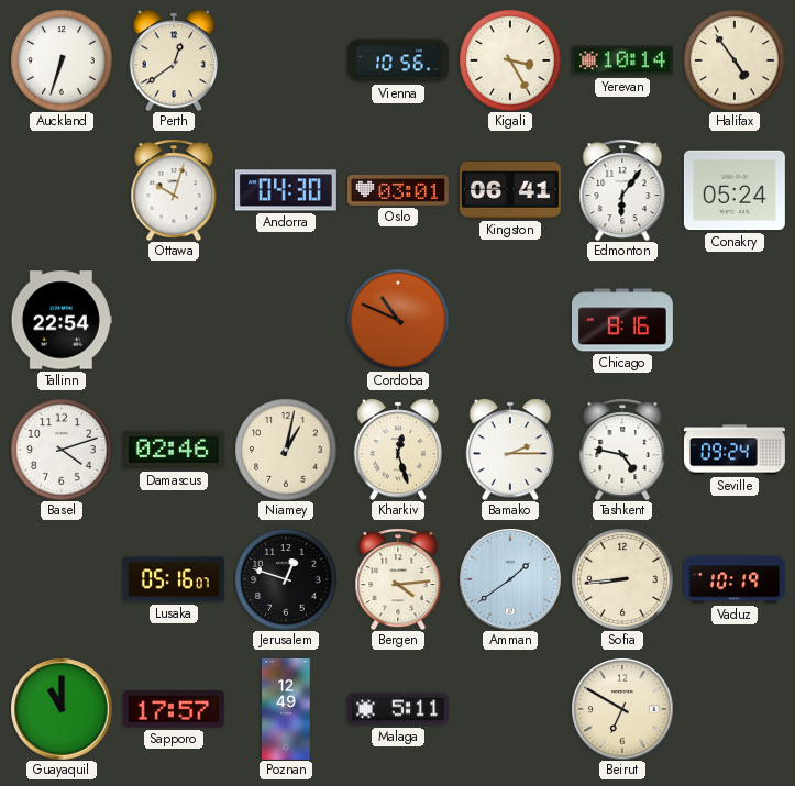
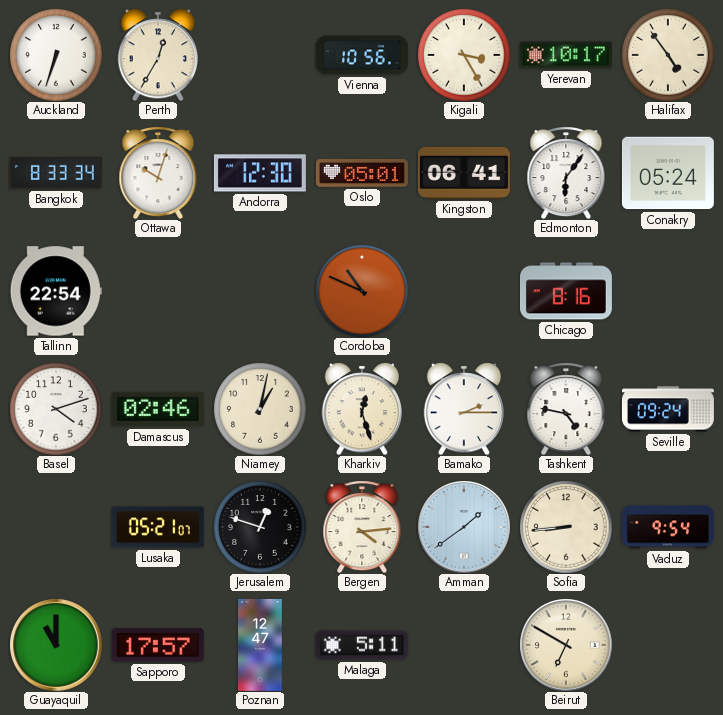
Perth: 12:39 -> 12:35
Yerevan: 10:14 -> 10:17
Bangkok: none -> 8:33
Andorra: 04:30 -> 12:30
Oslo: 03:01 -> 05:01
Lusaka: 05:16 -> 05:21
Vaduz: 10:19 -> 9:54
Poznan: 12:49 -> 12:47
